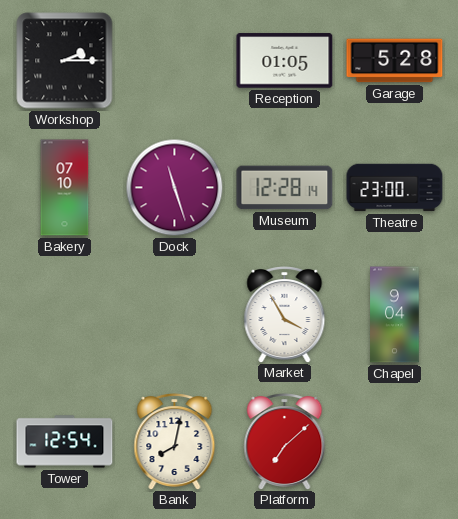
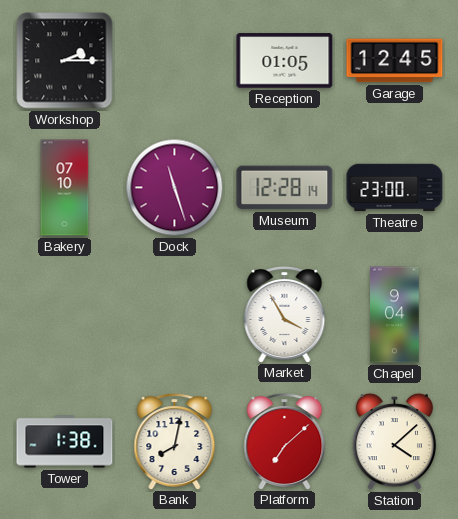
Garage: 5:28 -> 12:45
Tower: 12:54 -> 1:38
Station: none -> 4:08
